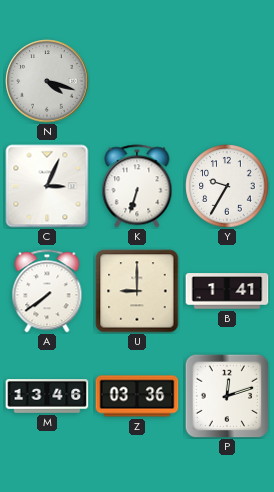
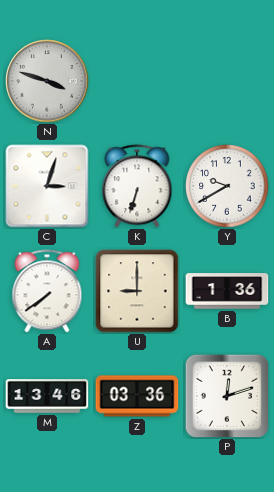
N: 4:18 -> 3:48
C: 3:04 -> 3:03
Y: 9:35 -> 9:40
B: 1:41 -> 1:36
